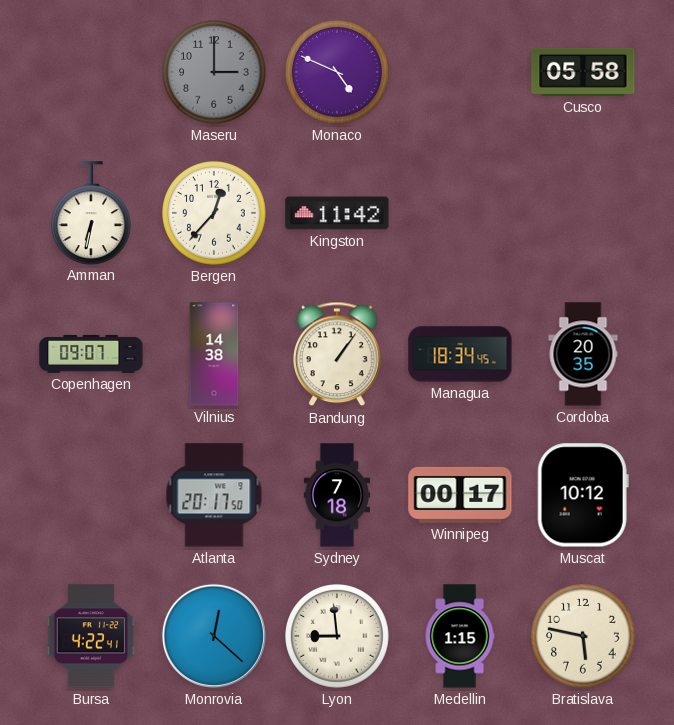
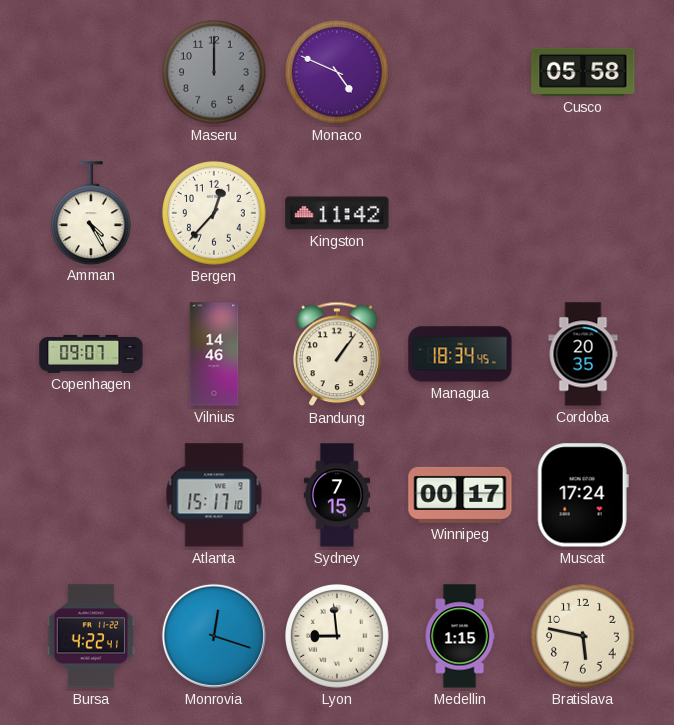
Maseru: 3:00 -> 12:00
Amman: 6:32 -> 4:25
Vilnius: 14:38 -> 14:46
Atlanta: 20:17 -> 15:17
Sydney: 7:18 -> 7:15
Muscat: 10:12 -> 17:24
Monrovia: 12:22 -> 12:18
